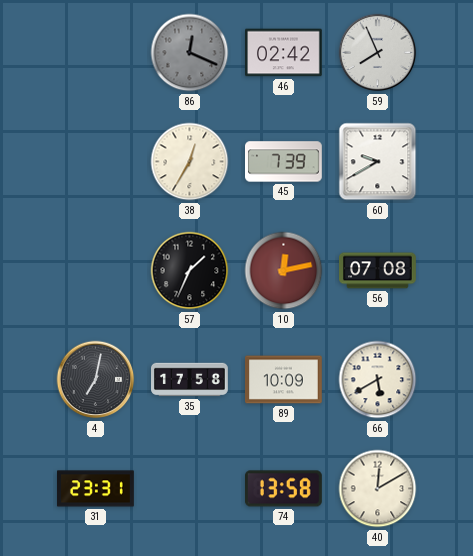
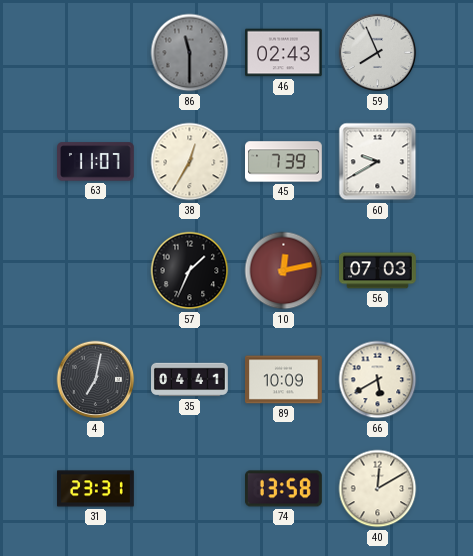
86: 12:19 -> 11:30
46: 02:42 -> 02:43
63: none -> 11:07
56: 07:08 -> 07:03
35: 17:58 -> 04:41
